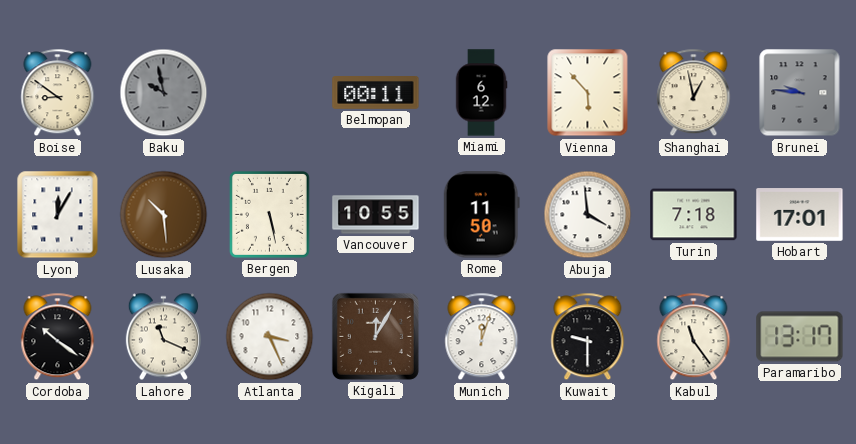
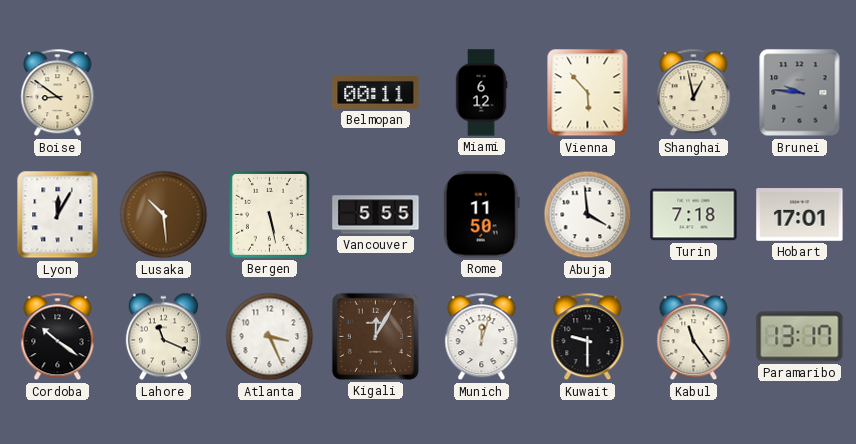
Baku: 9:58 -> none
Vancouver: 10:55 -> 5:55
